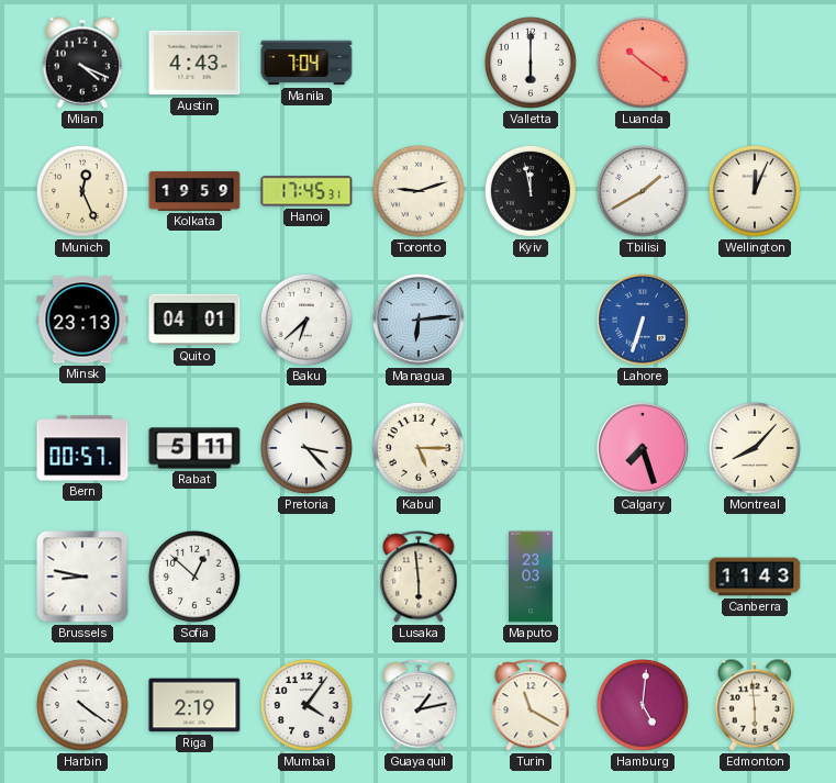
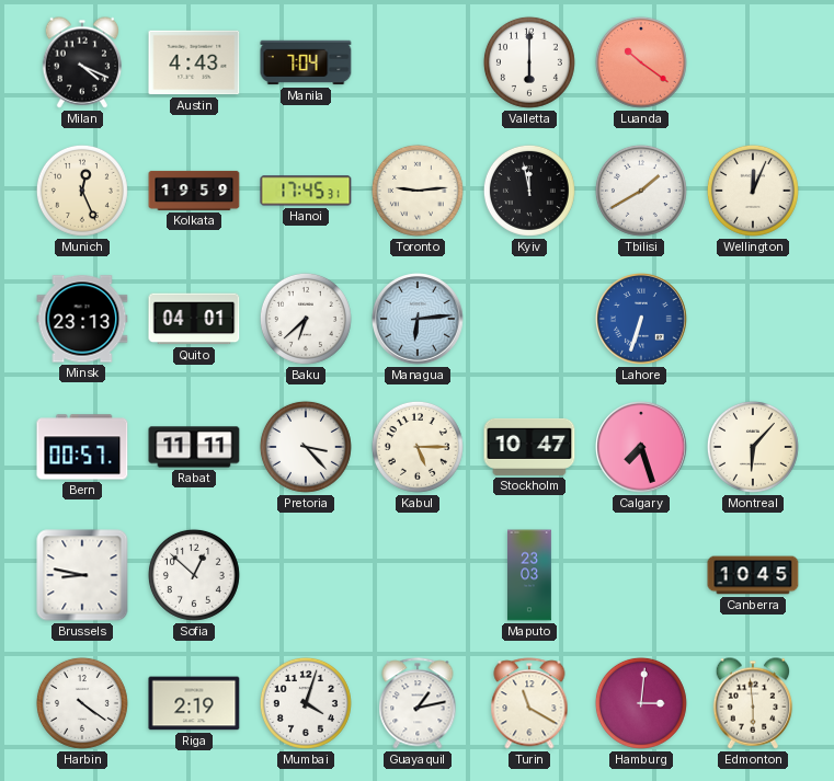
Toronto: 9:12 -> 9:14
Rabat: 5:11 -> 11:11
Stockholm: none -> 10:47
Montreal: 8:07 -> 6:07
Lusaka: 5:59 -> none
Canberra: 11:43 -> 10:45
Mumbai: 4:06 -> 4:03
Hamburg: 5:01 -> 3:01
